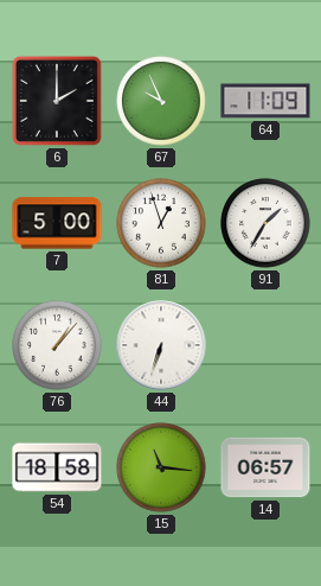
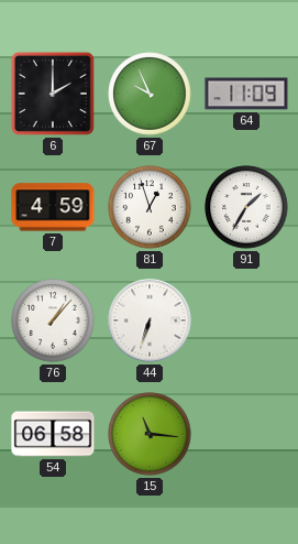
7: 5:00 -> 4:59
54: 18:58 -> 06:58
14: 06:57 -> none
